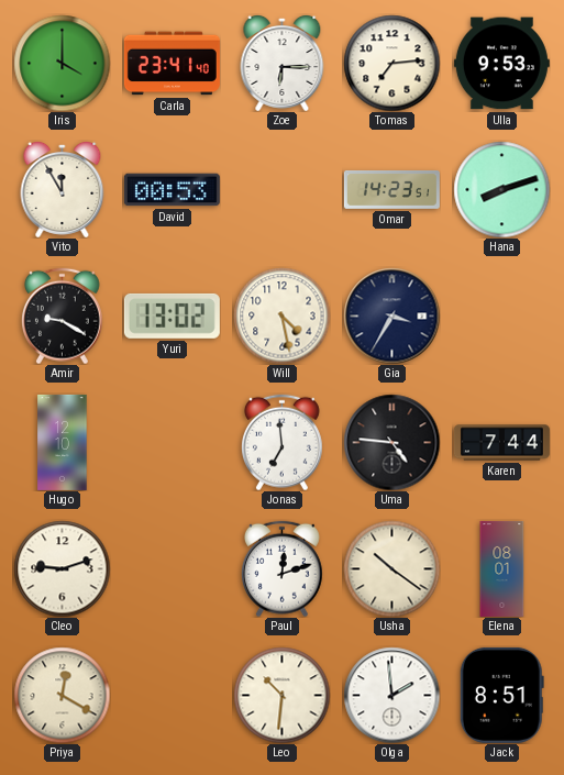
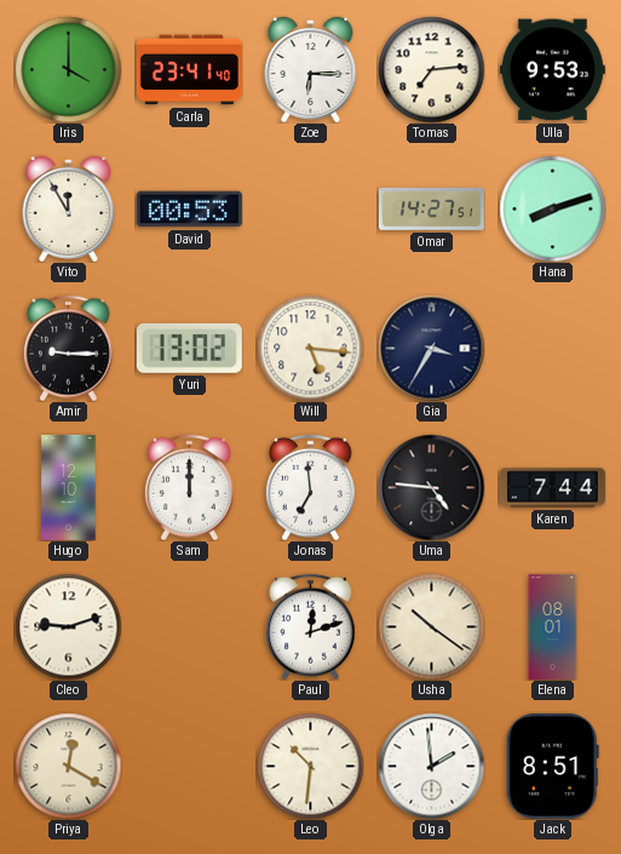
Omar: 14:23 -> 14:27
Amir: 9:20 -> 9:15
Will: 4:28 -> 5:16
Sam: none -> 12:00
